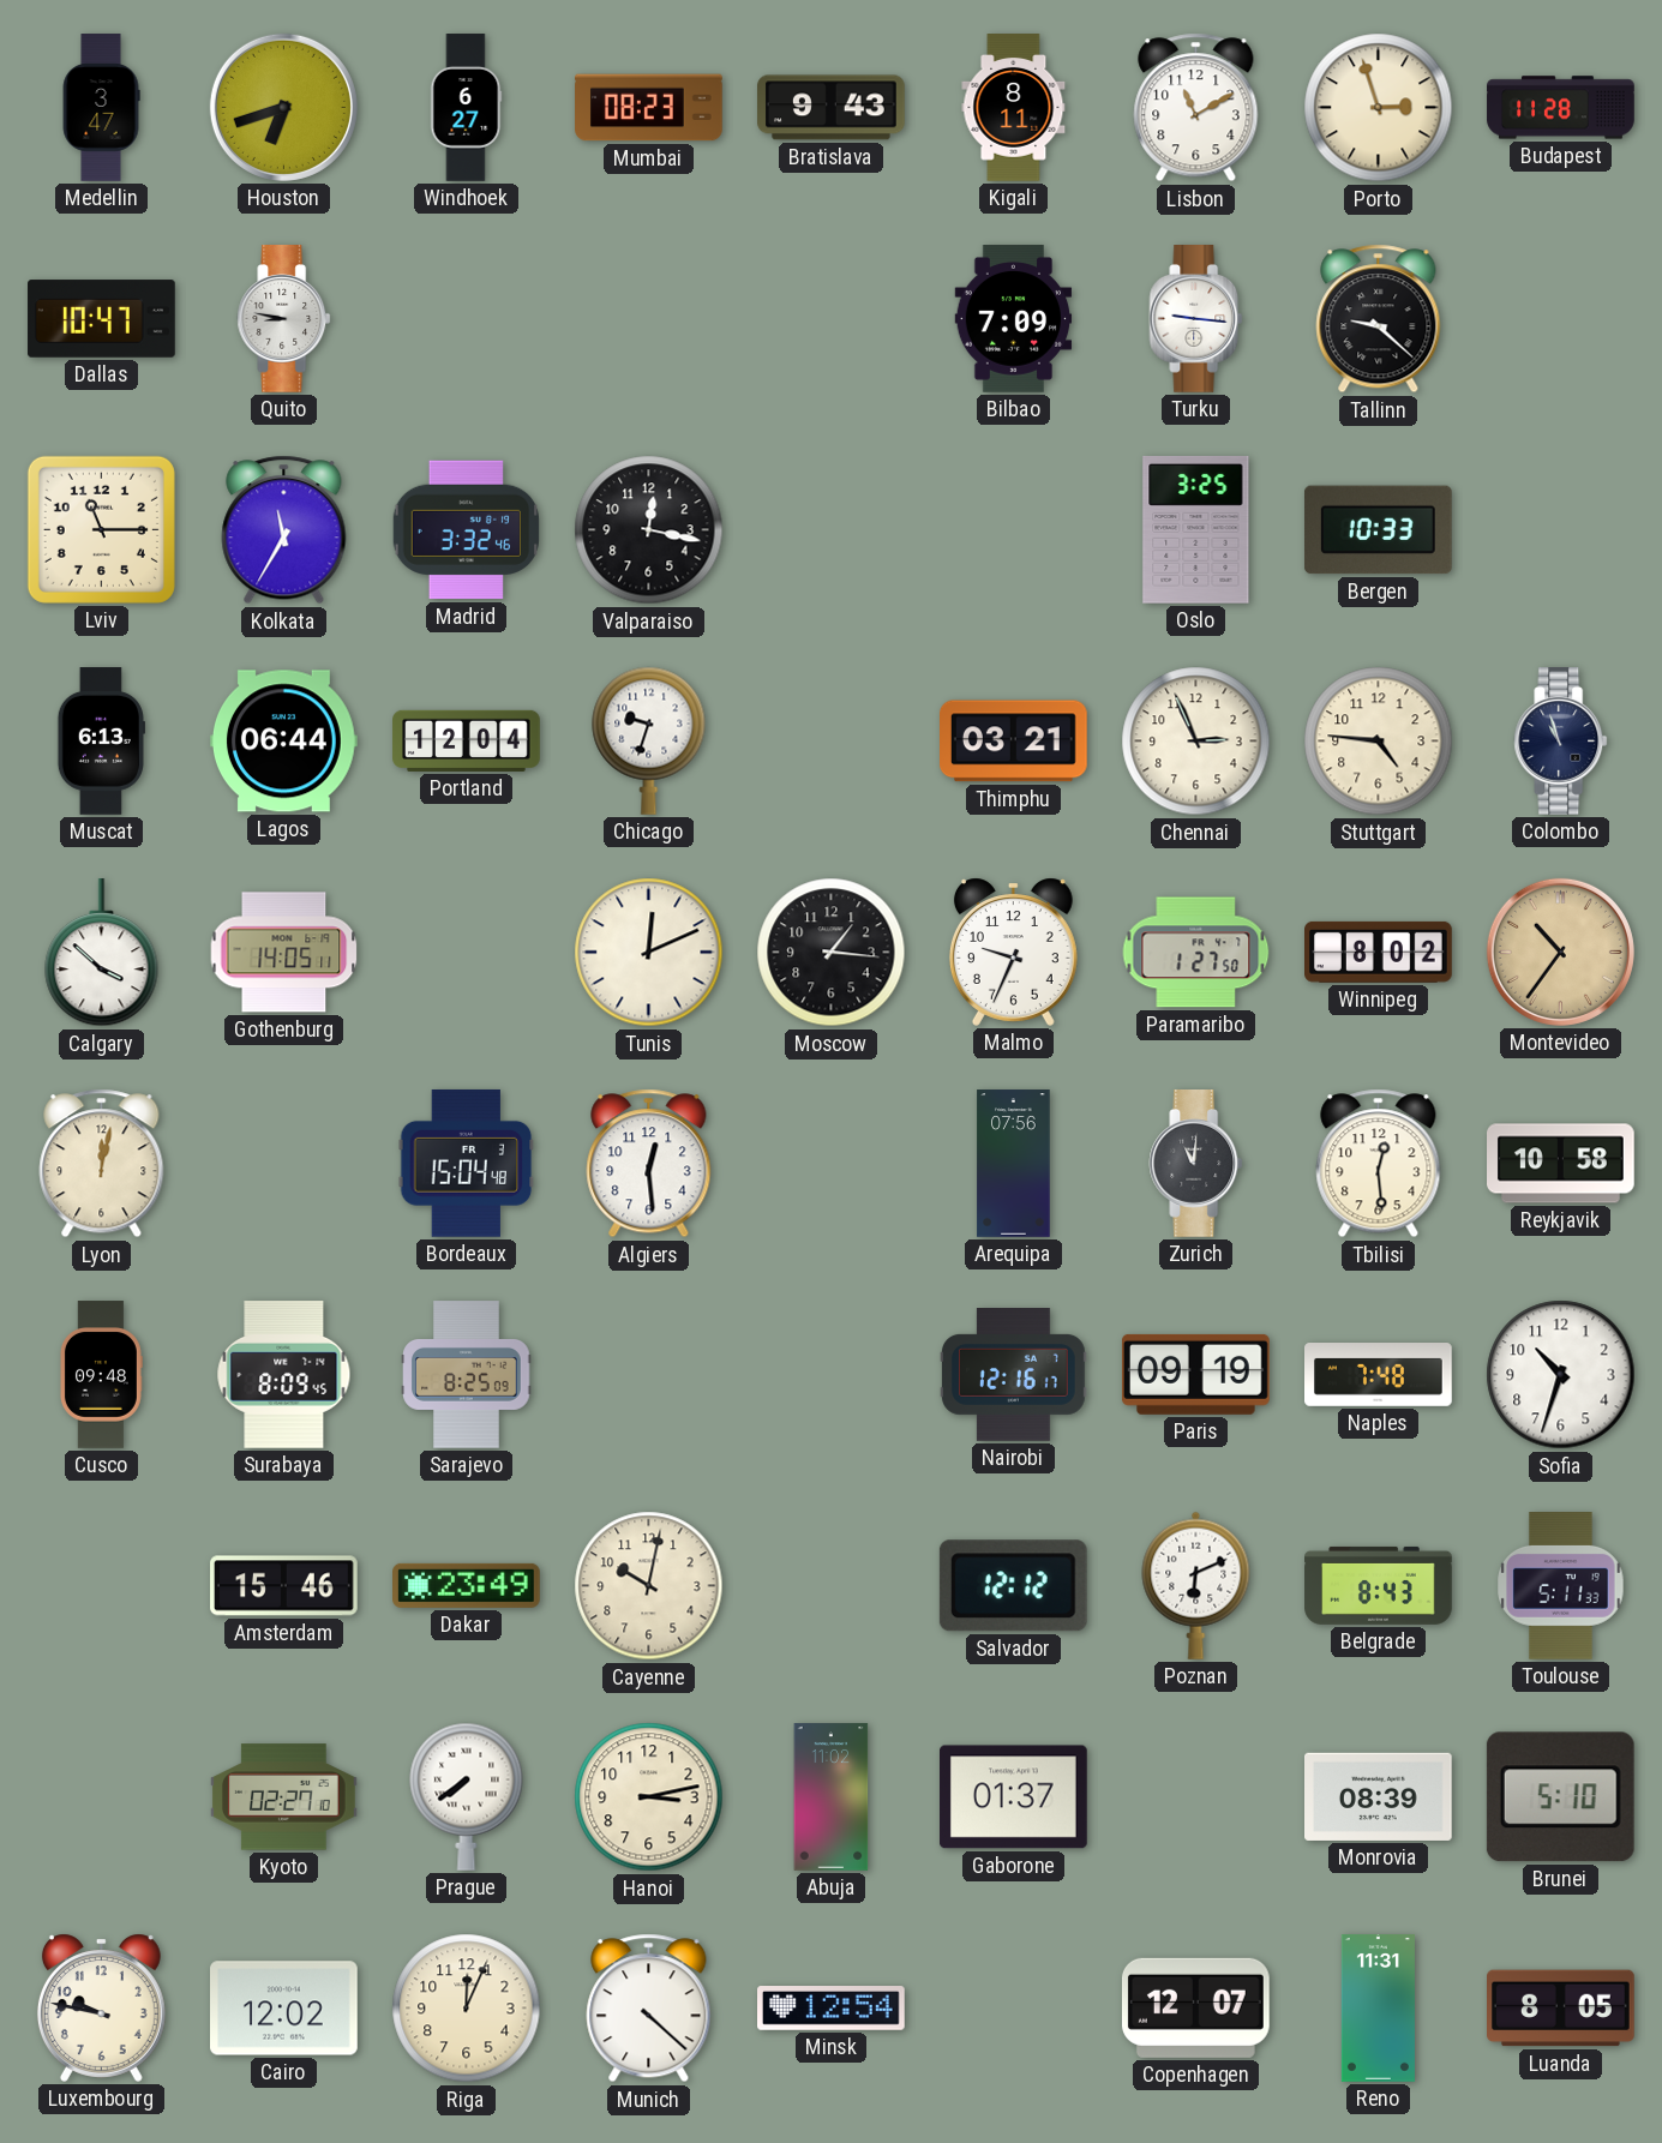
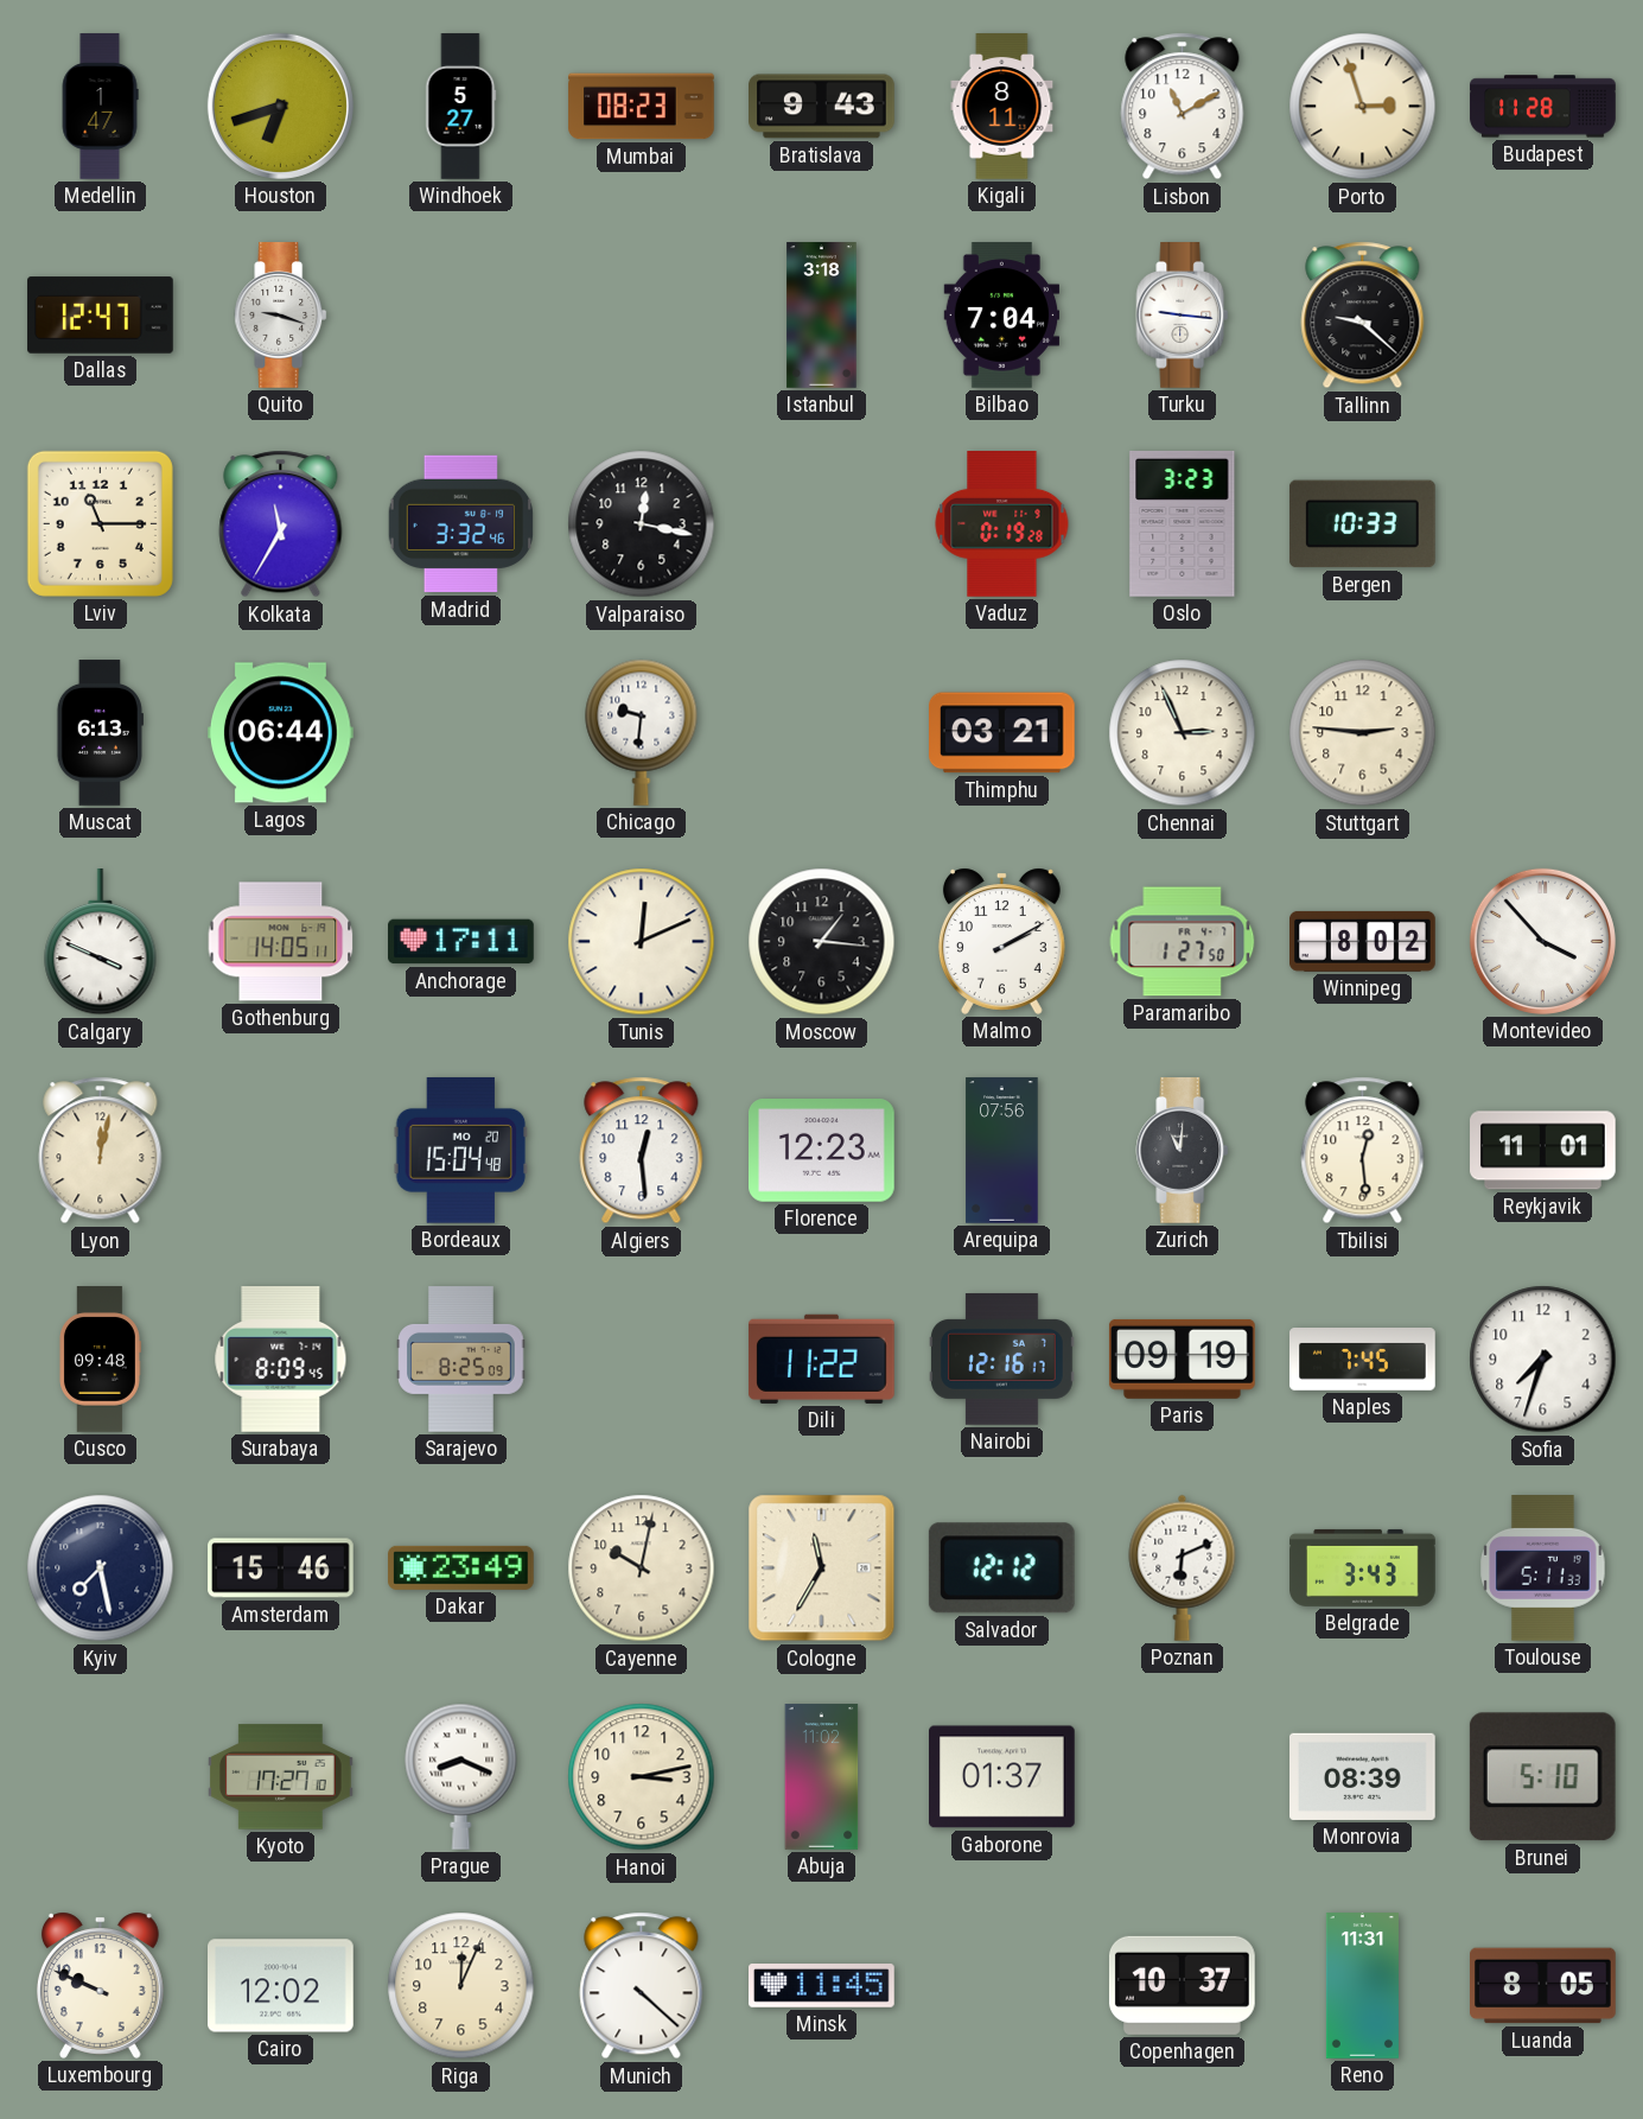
Medellin: 3:47 -> 1:47
Windhoek: 6:27 -> 5:27
Dallas: 10:47 -> 12:47
Quito: 8:47 -> 9:18
Istanbul: none -> 3:18
Bilbao: 7:09 -> 7:04
Vaduz: none -> 0:19
Oslo: 3:25 -> 3:23
Portland: 12:04 -> none
Chicago: 9:33 -> 9:31
Stuttgart: 4:46 -> 2:46
Colombo: 10:57 -> none
Calgary: 3:52 -> 3:49
Anchorage: none -> 17:11
Malmo: 9:34 -> 2:10
Montevideo: 10:36 -> 3:53
Montevideo dial: champagne -> white
Bordeaux date: FR 3 -> MO 20
Florence: none -> 12:23
Reykjavik: 10:58 -> 11:01
Dili: none -> 11:22
Naples: 7:48 -> 7:45
Sofia: 10:33 -> 7:33
Kyiv: none -> 7:28
Cologne: none -> 11:35
Belgrade: 8:43 -> 3:43
Kyoto: 02:27 -> 17:27
Prague: 7:39 -> 8:19
Luxembourg: 9:47 -> 9:49
Minsk: 12:54 -> 11:45
Copenhagen: 12:07 -> 10:37
